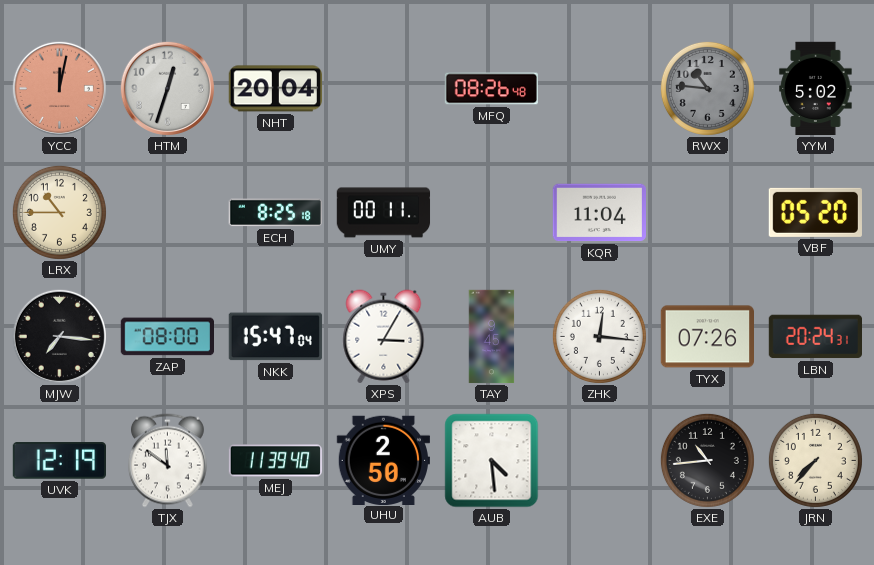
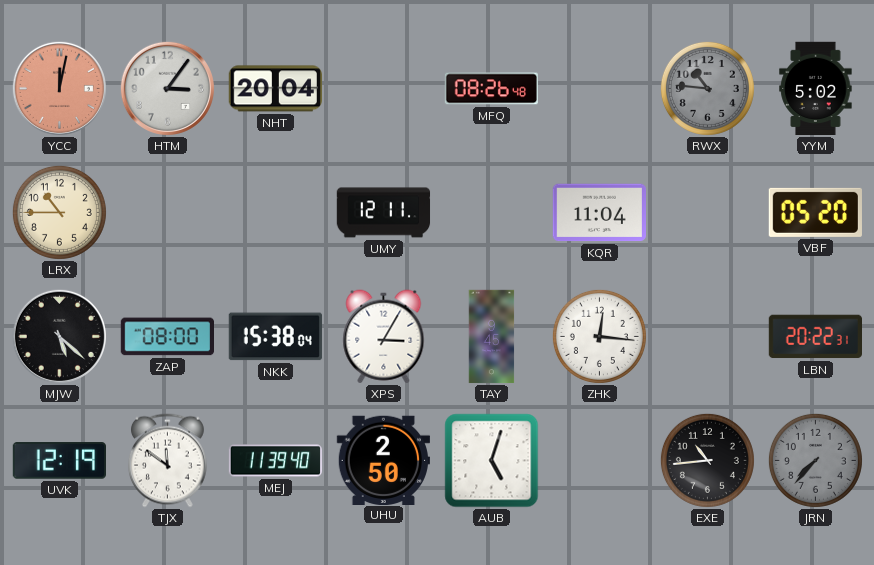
HTM: 12:33 -> 3:06
ECH: 8:25 -> none
UMY: 00:11 -> 12:11
MJW: 7:16 -> 5:22
NKK: 15:47 -> 15:38
TYX: 07:26 -> none
LBN: 20:24 -> 20:22
AUB: 4:29 -> 5:03
JRN dial: cream -> grey
